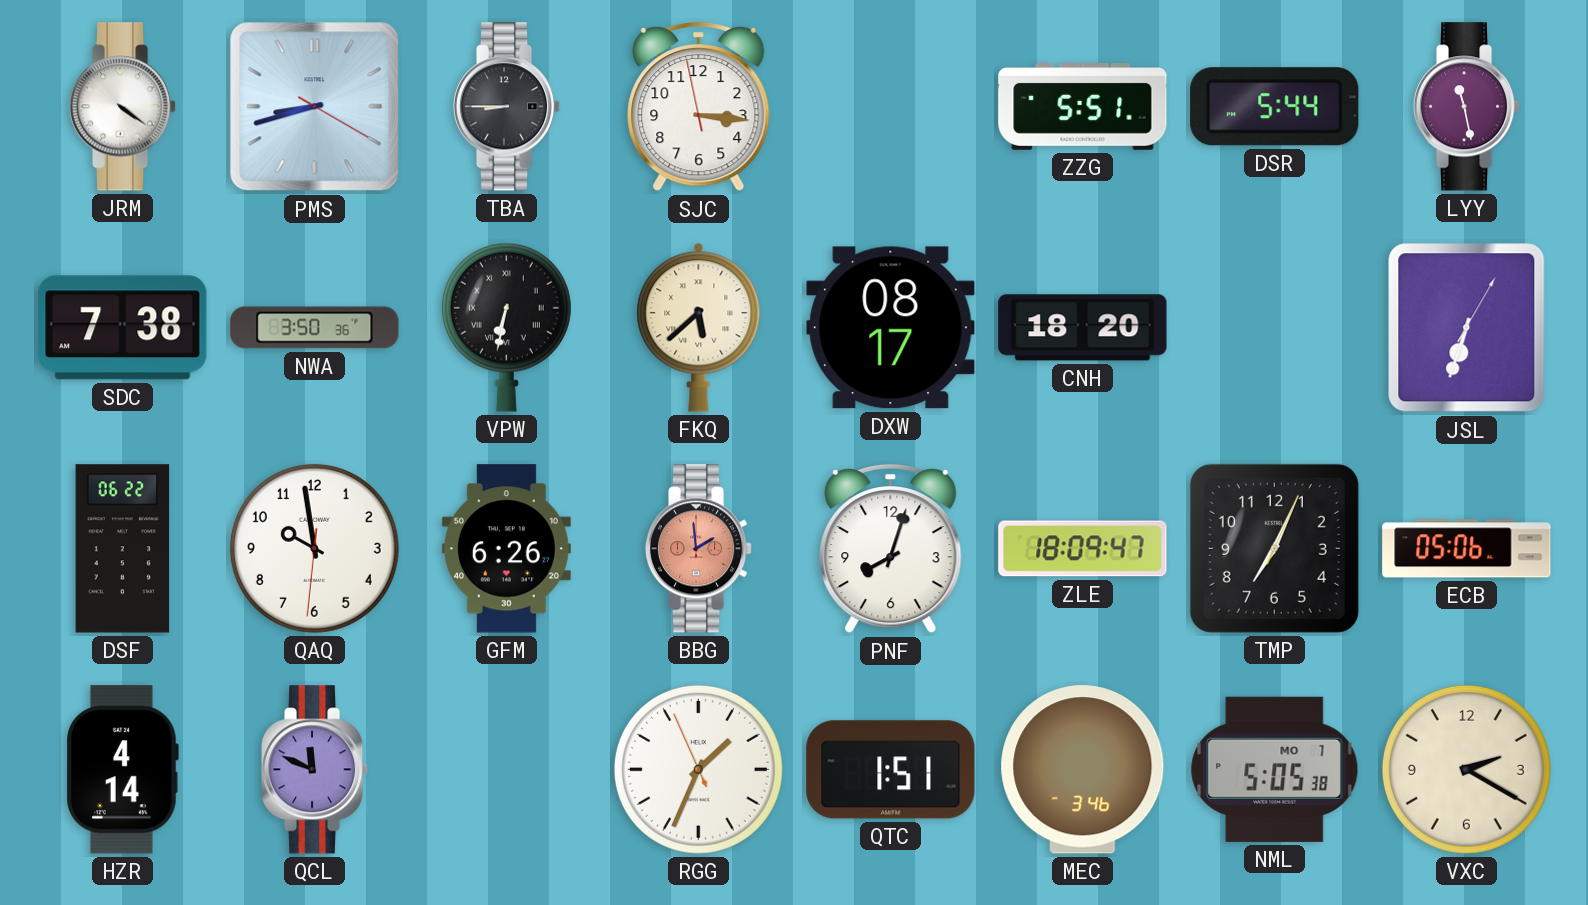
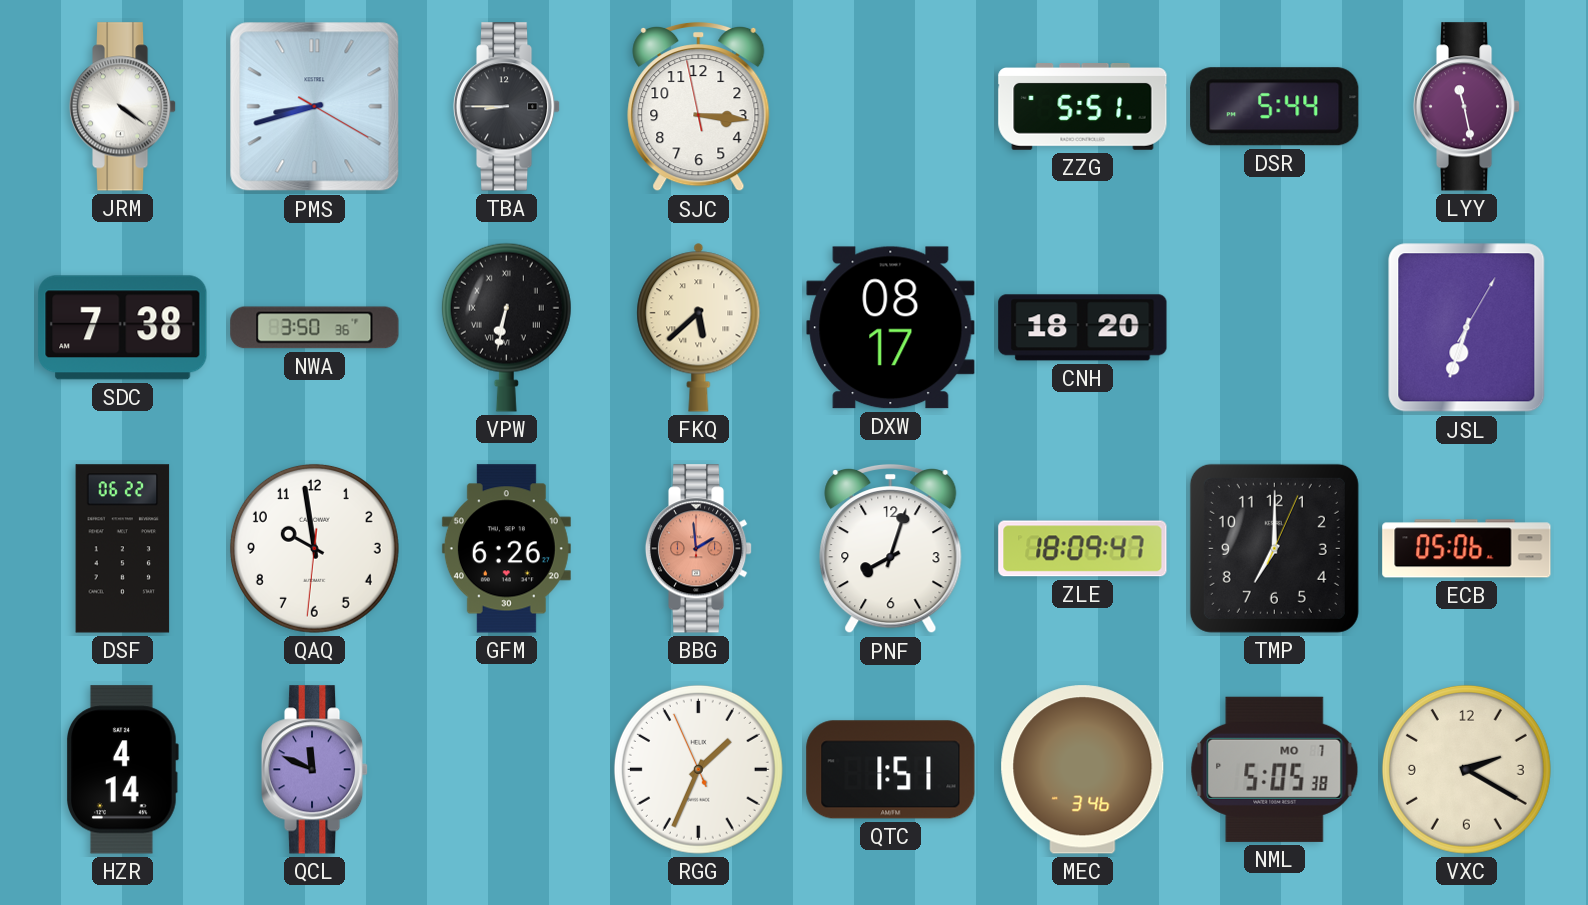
TMP: 7:04 -> 7:00
